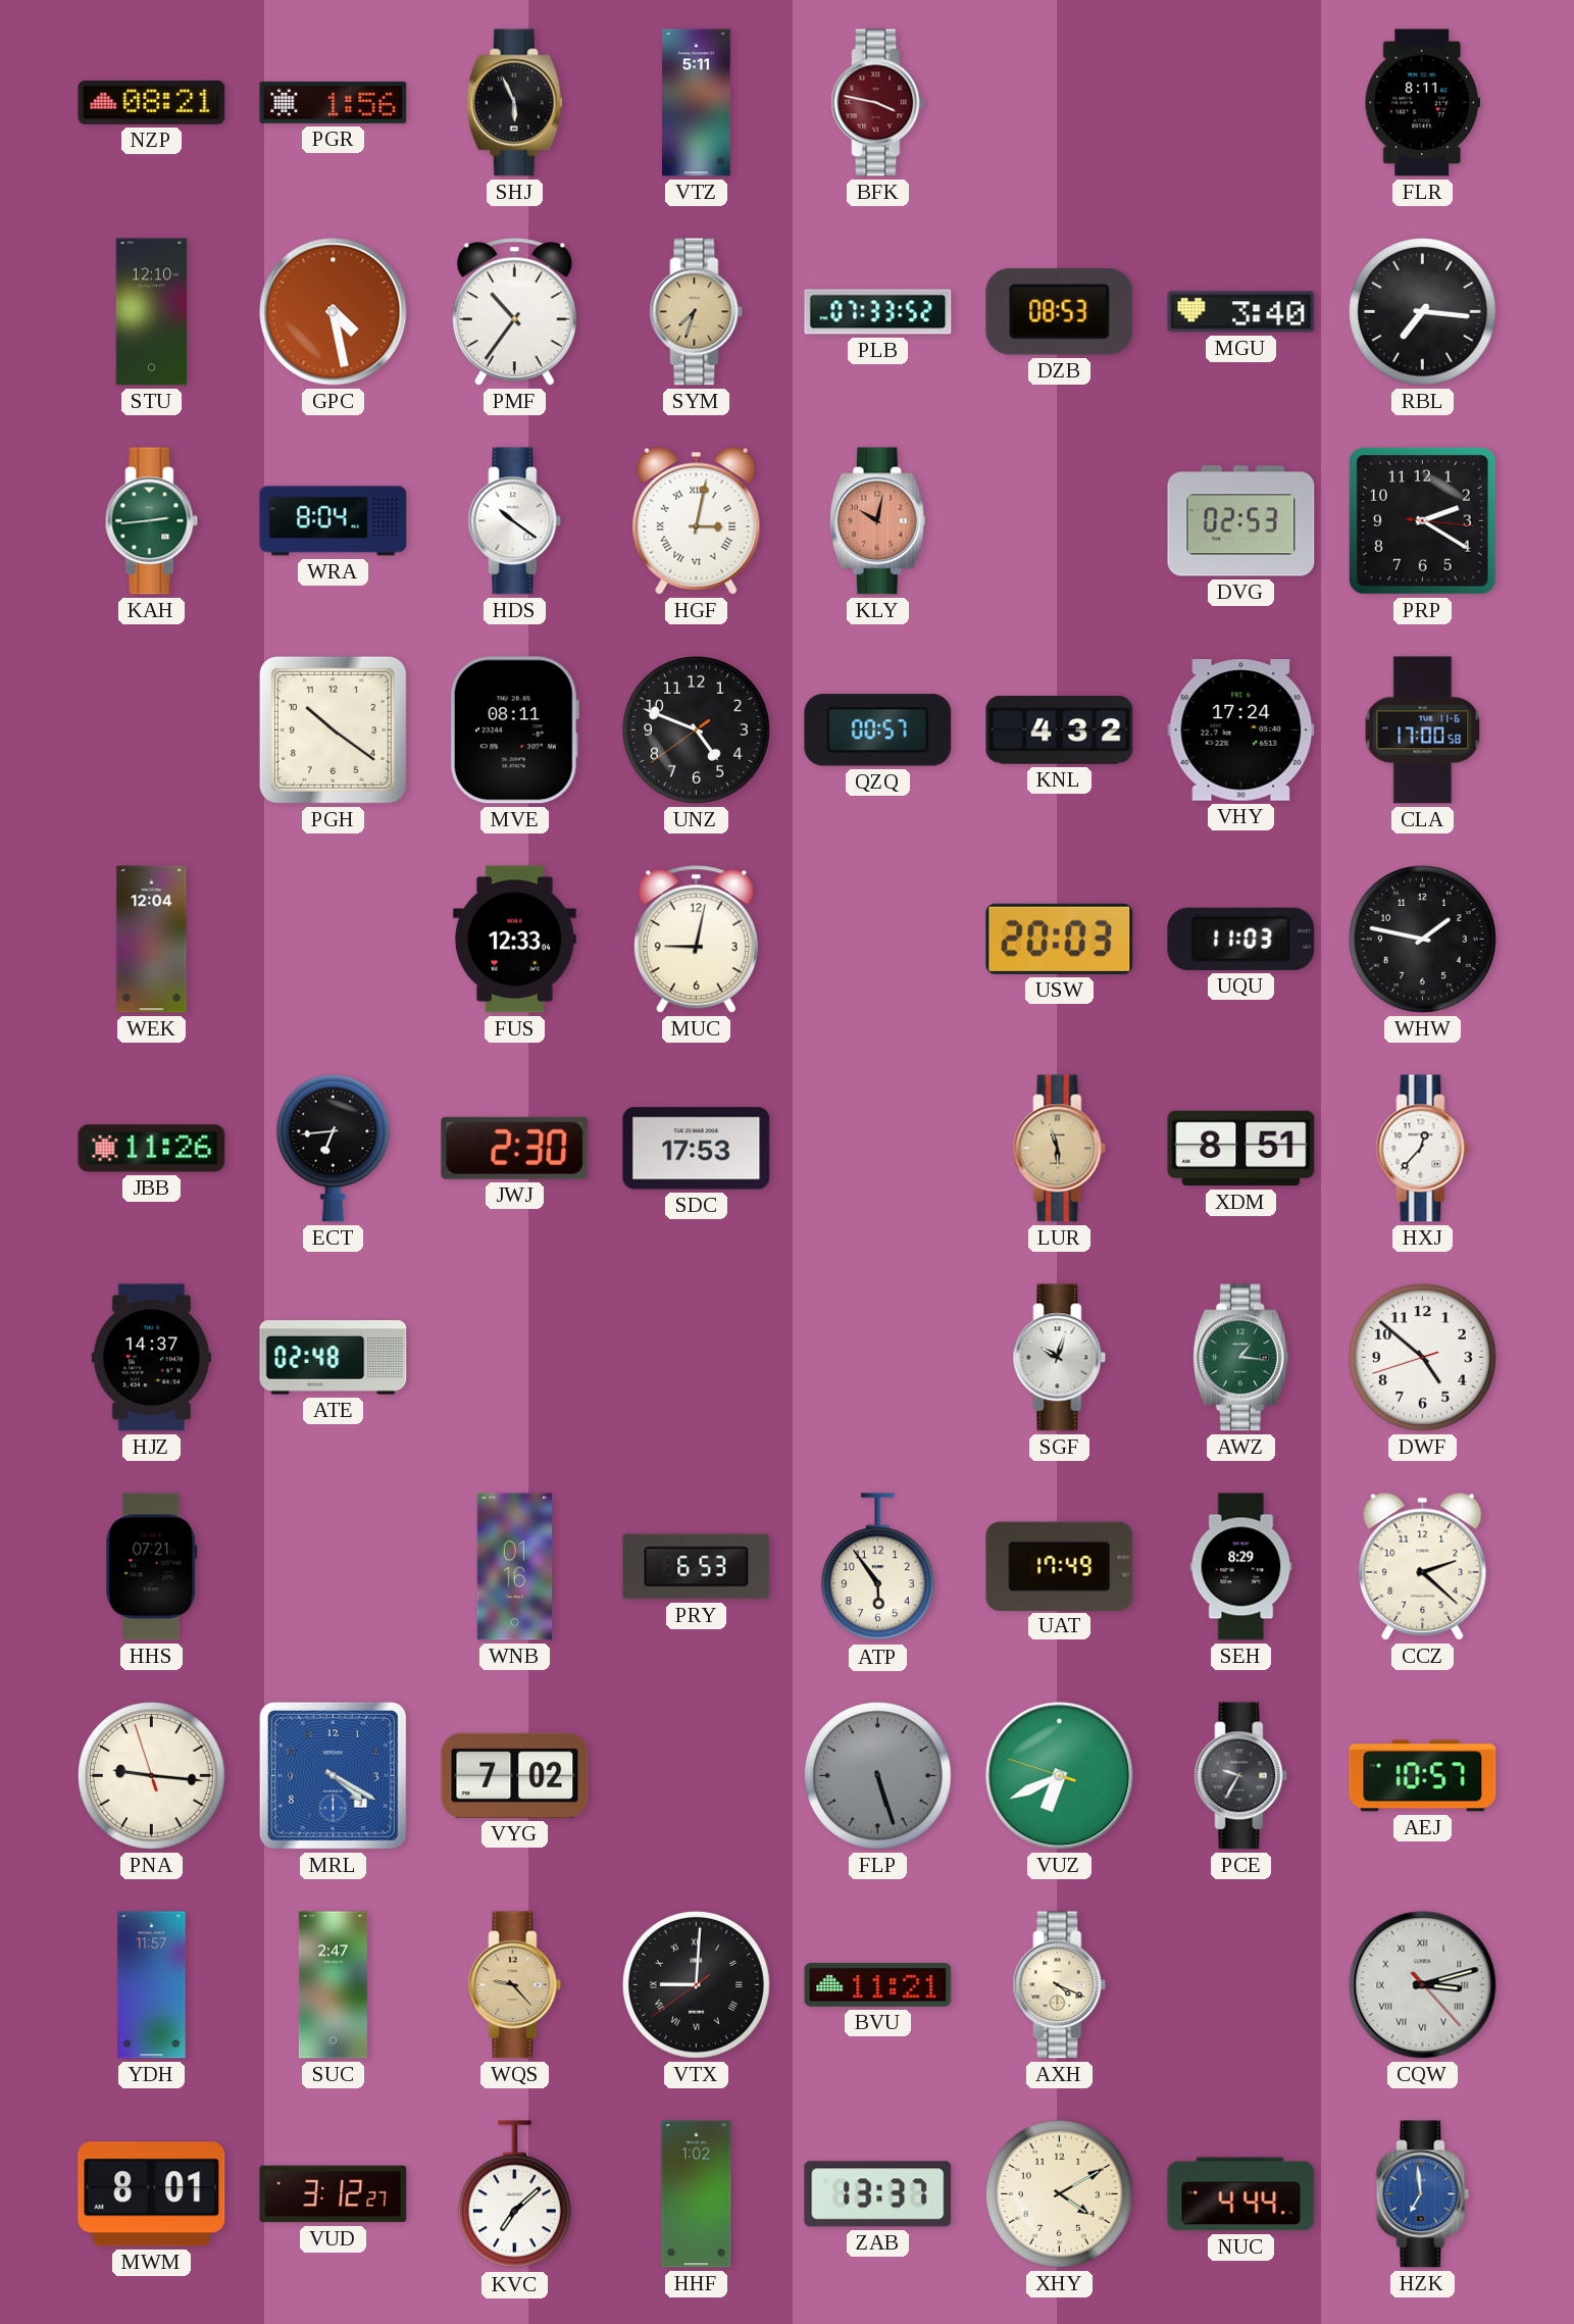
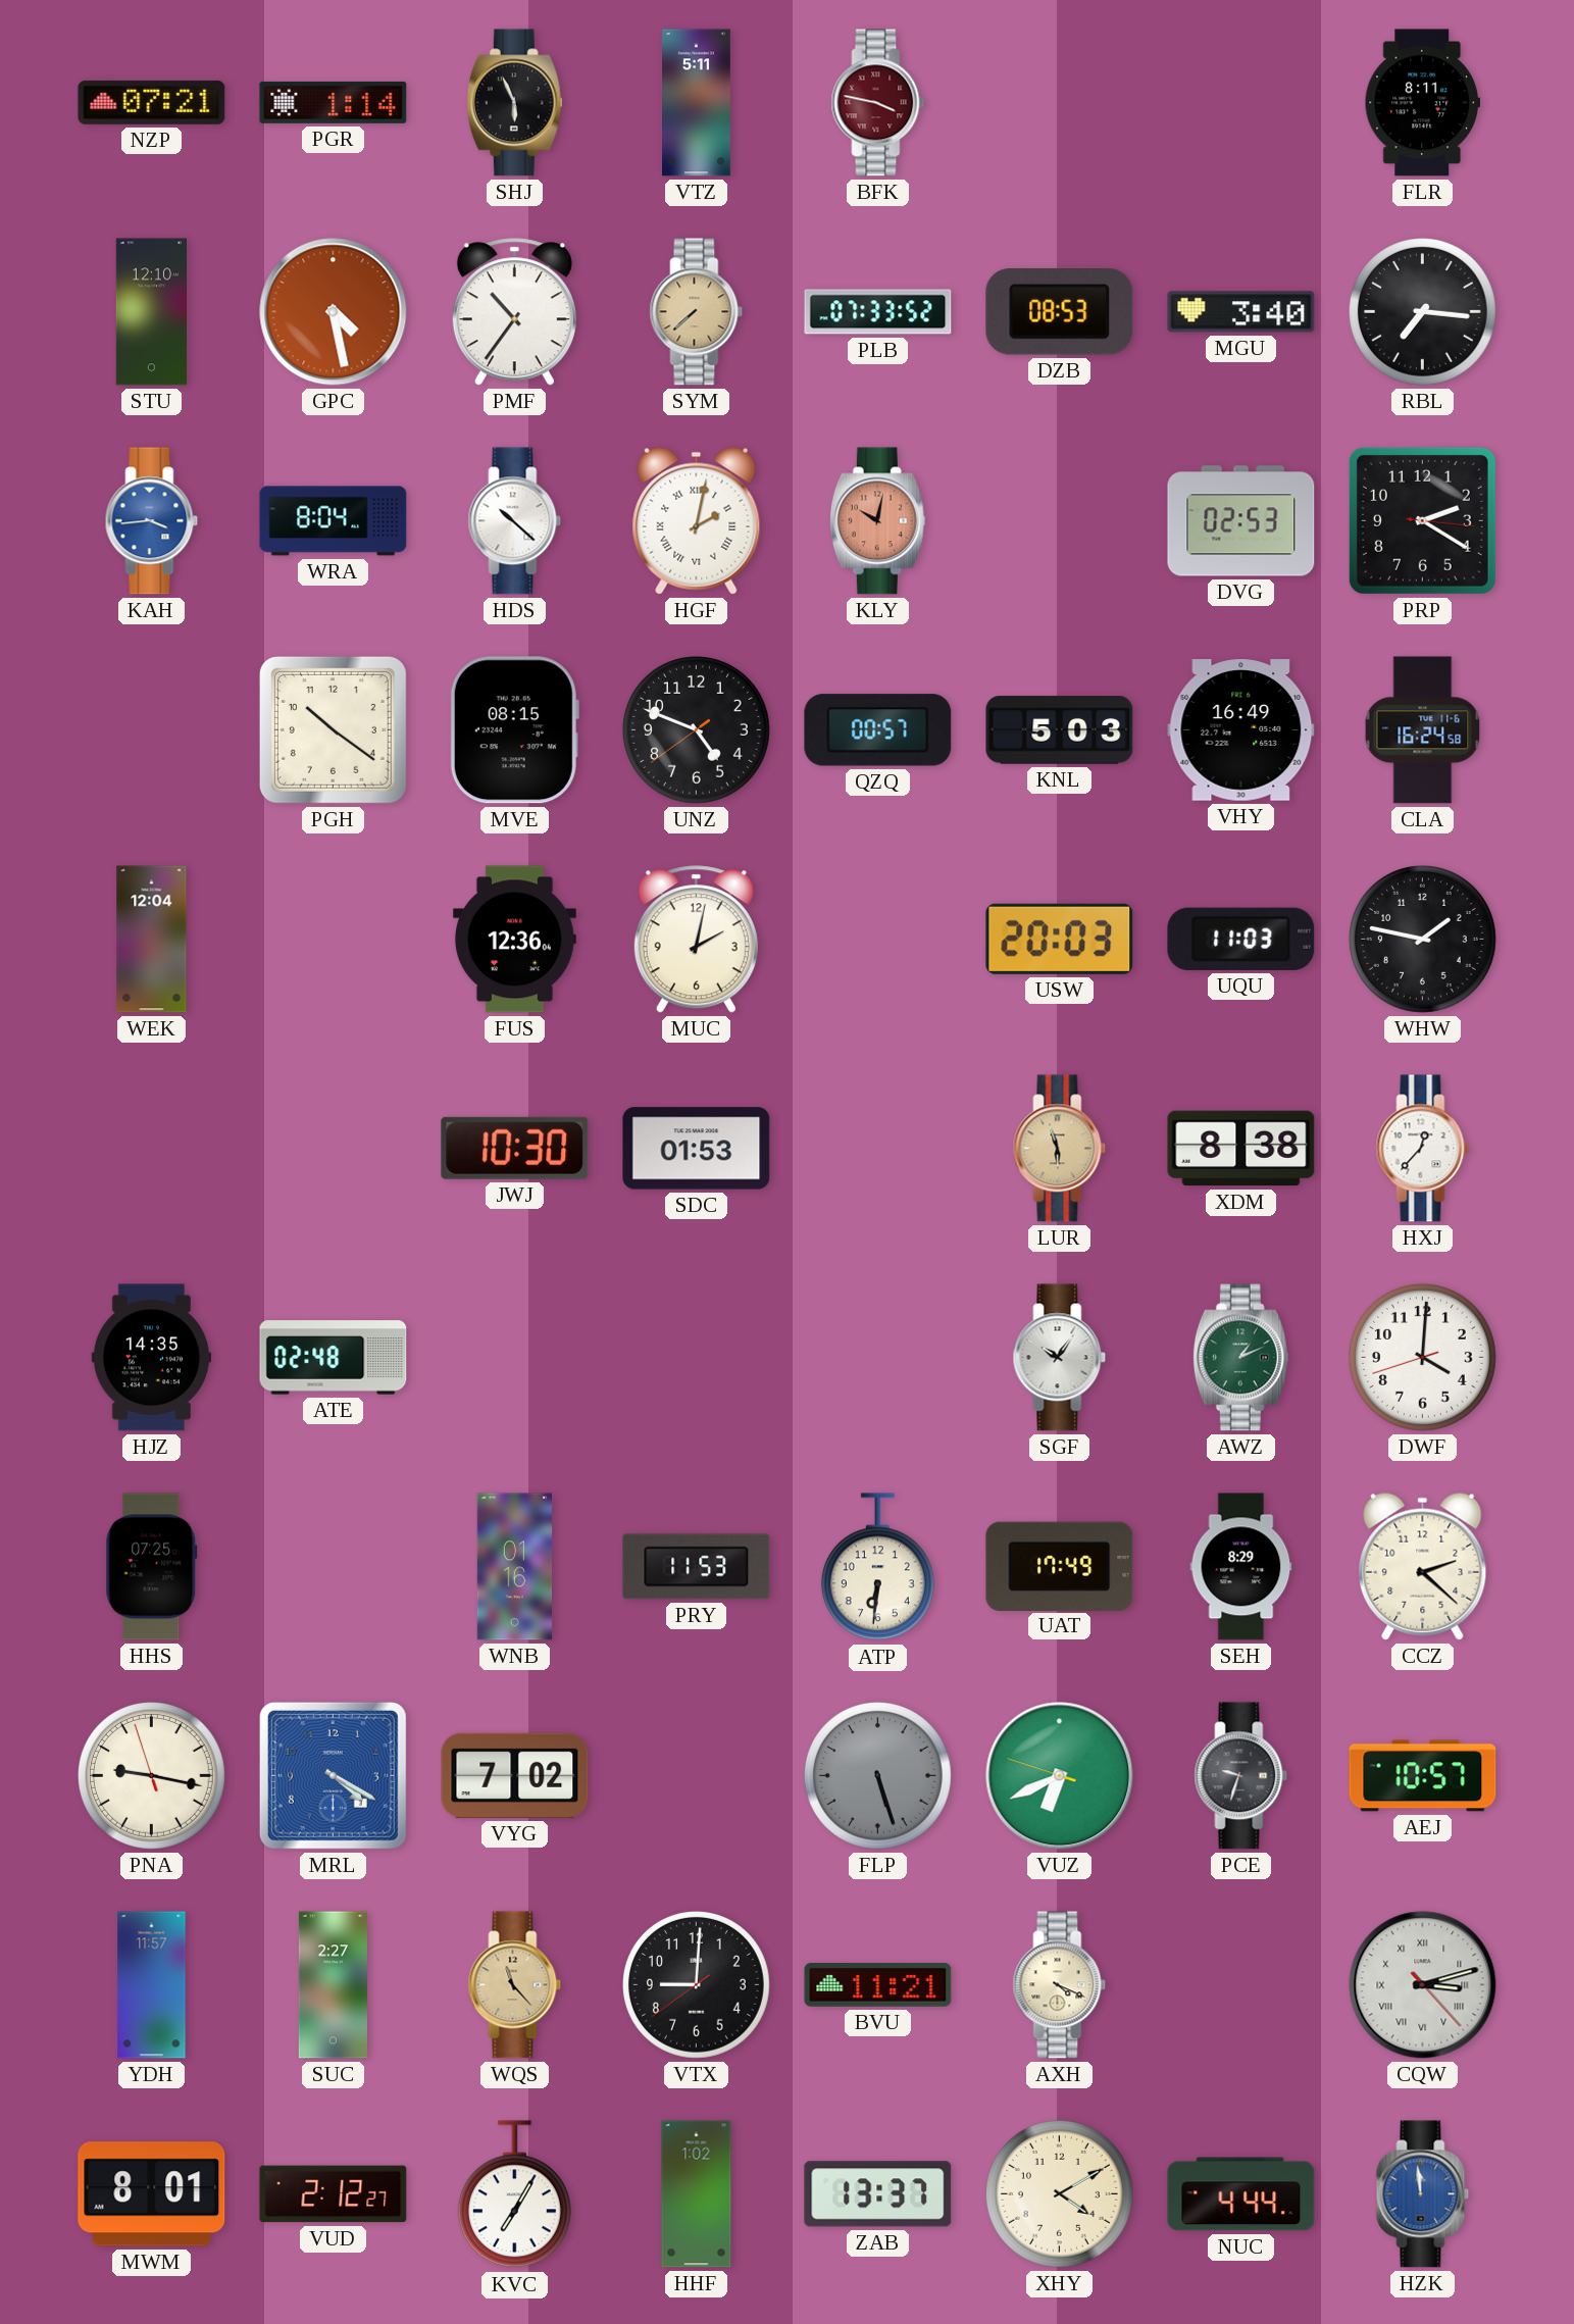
NZP: 08:21 -> 07:21
PGR: 1:56 -> 1:14
SYM: 7:33 -> 7:38
KAH: 2:44 -> 3:44
KAH dial: green -> blue
HDS: 10:21 -> 10:22
HGF: 3:02 -> 2:02
MVE: 08:11 -> 08:15
KNL: 4:32 -> 5:03
VHY: 17:24 -> 16:49
CLA: 17:00 -> 16:24
FUS: 12:33 -> 12:36
MUC: 9:02 -> 2:02
JBB: 11:26 -> none
ECT: 6:44 -> none
JWJ: 2:30 -> 10:30
SDC: 17:53 -> 01:53
XDM: 8:51 -> 8:38
HJZ: 14:37 -> 14:35
SGF: 10:03 -> 10:06
AWZ: 1:16 -> 1:11
DWF: 4:51 -> 4:00
HHS: 07:21 -> 07:25
PRY: 6:53 -> 11:53
ATP: 5:54 -> 6:31
PNA: 9:15 -> 9:16
PCE: 9:35 -> 9:33
SUC: 2:47 -> 2:27
WQS: 9:23 -> 11:23
VTX numerals: Roman -> Arabic
VUD: 3:12 -> 2:12
KVC: 7:08 -> 7:05
HZK: 6:59 -> 11:59
